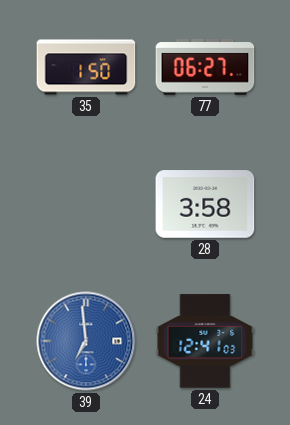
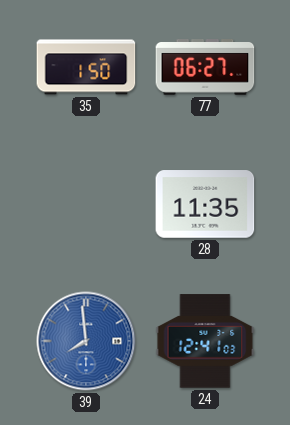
28: 3:58 -> 11:35
39: 6:59 -> 7:59
